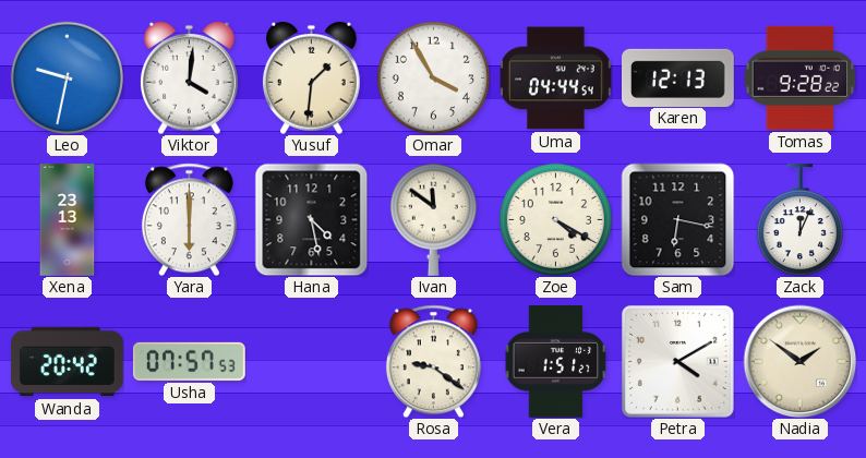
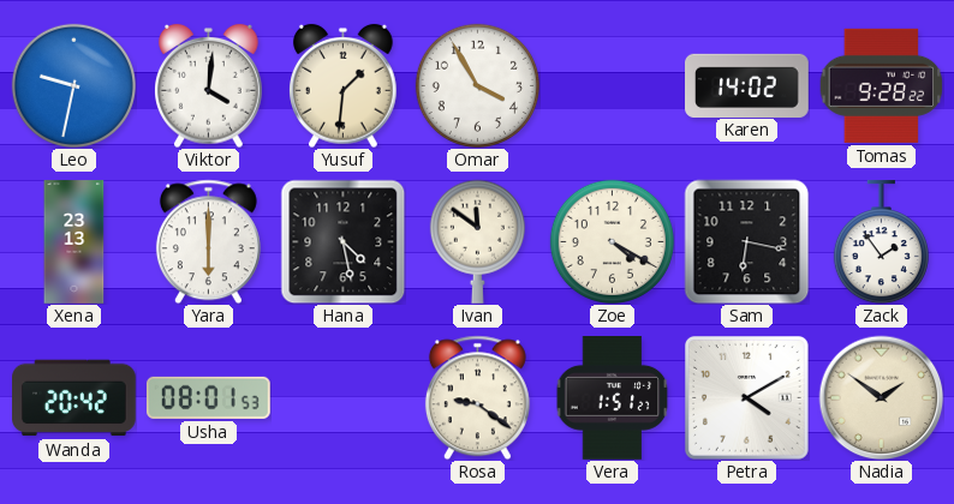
Uma: 04:44 -> none
Karen: 12:13 -> 14:02
Zack: 12:04 -> 1:54
Usha: 07:57 -> 08:01
